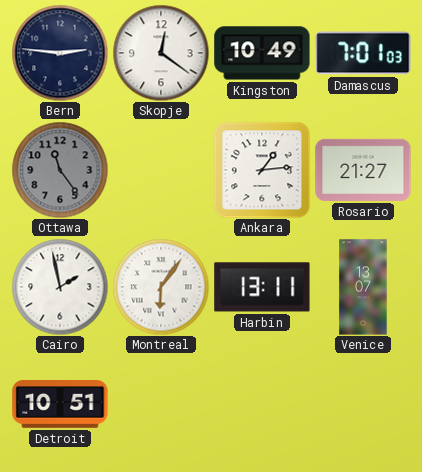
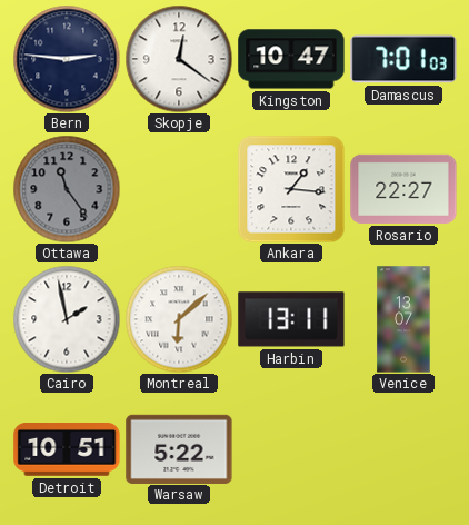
Kingston: 10:49 -> 10:47
Ankara: 1:14 -> 1:16
Rosario: 21:27 -> 22:27
Montreal: 6:06 -> 6:08
Warsaw: none -> 5:22
